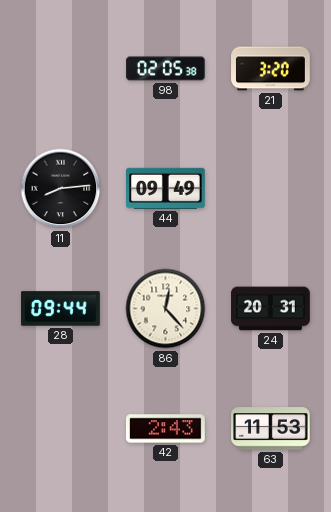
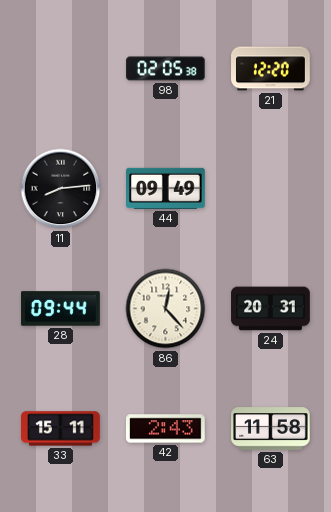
21: 3:20 -> 12:20
33: none -> 15:11
63: 11:53 -> 11:58
